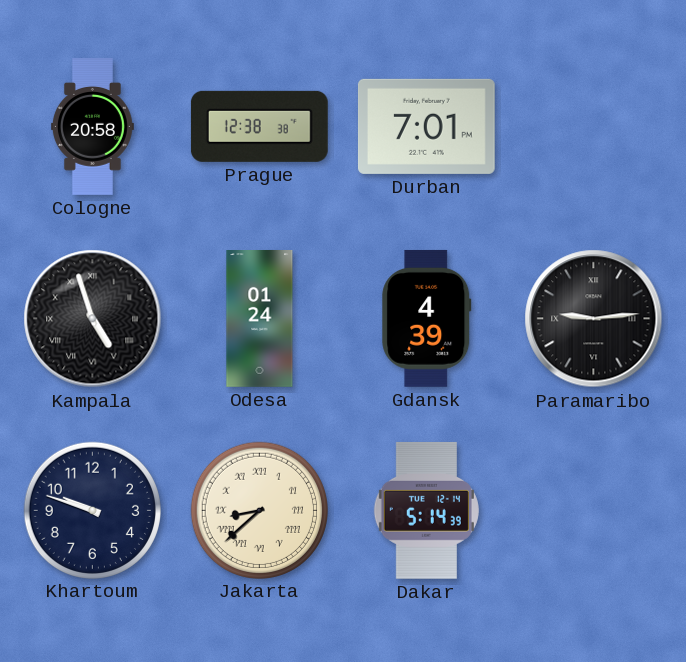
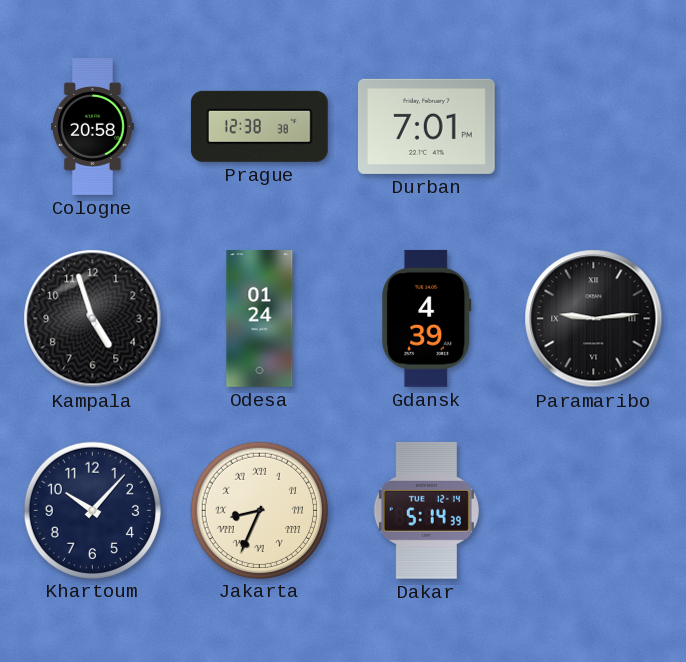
Kampala numerals: Roman -> Arabic
Khartoum: 9:48 -> 10:07
Jakarta: 8:38 -> 8:34
